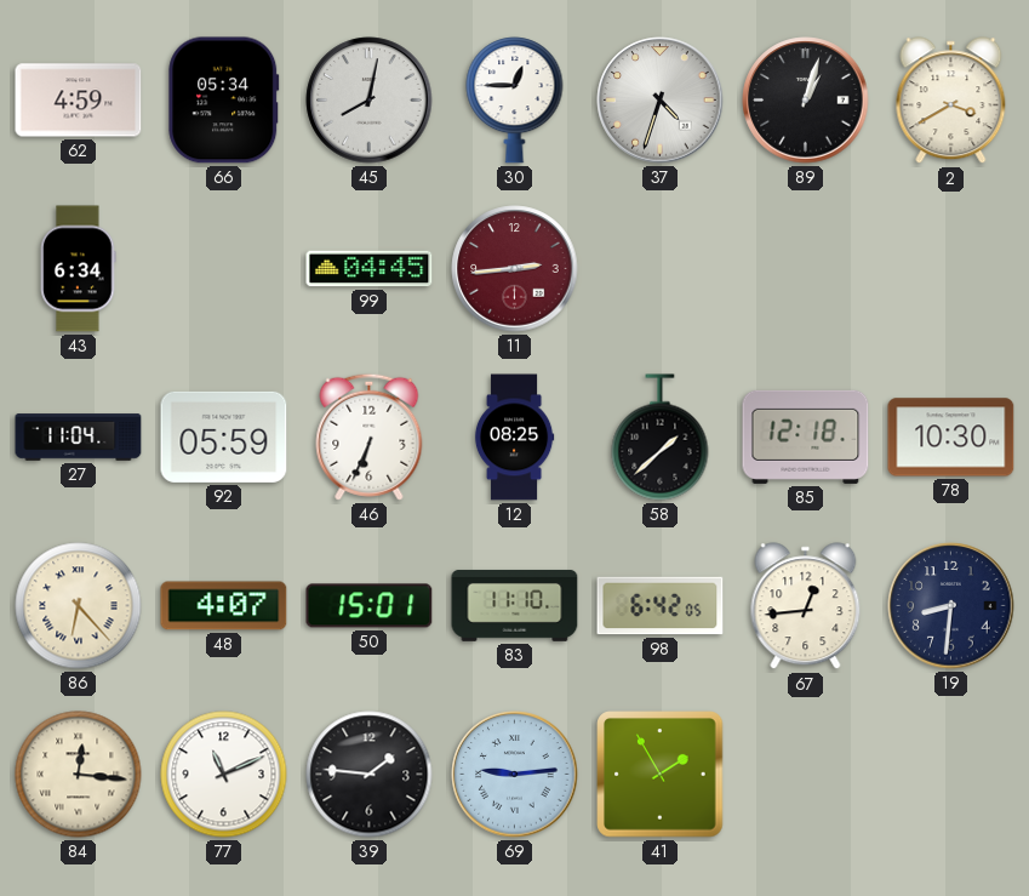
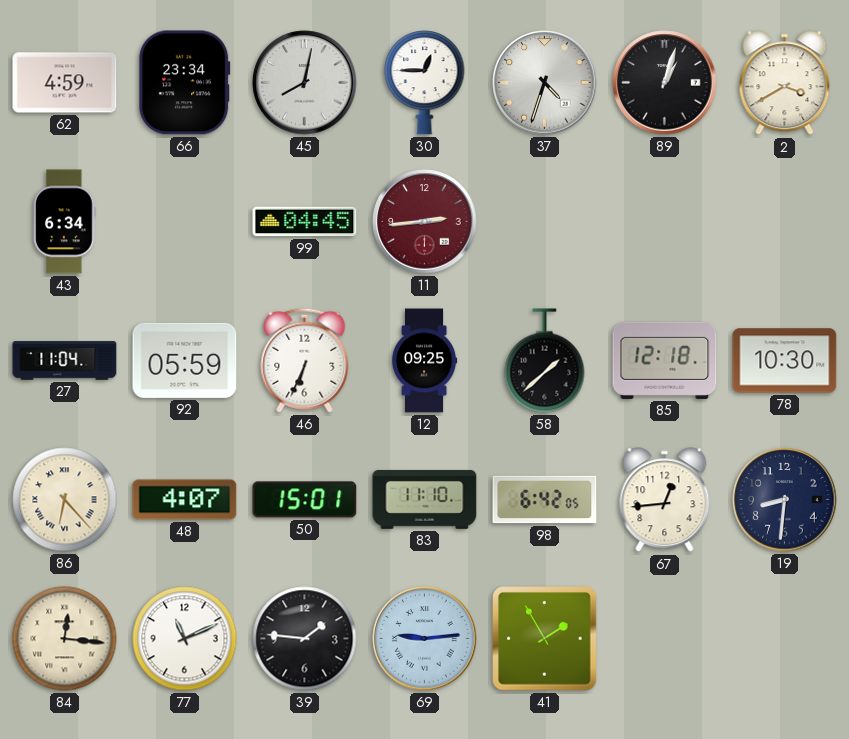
66: 05:34 -> 23:34
12: 08:25 -> 09:25
